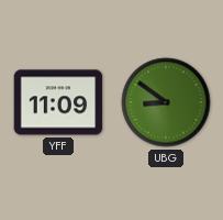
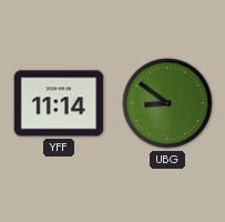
YFF: 11:09 -> 11:14
